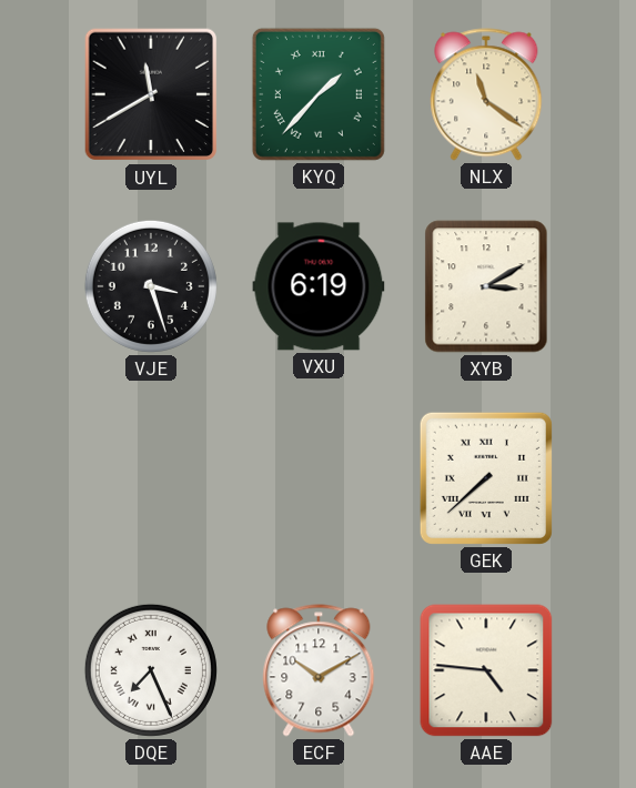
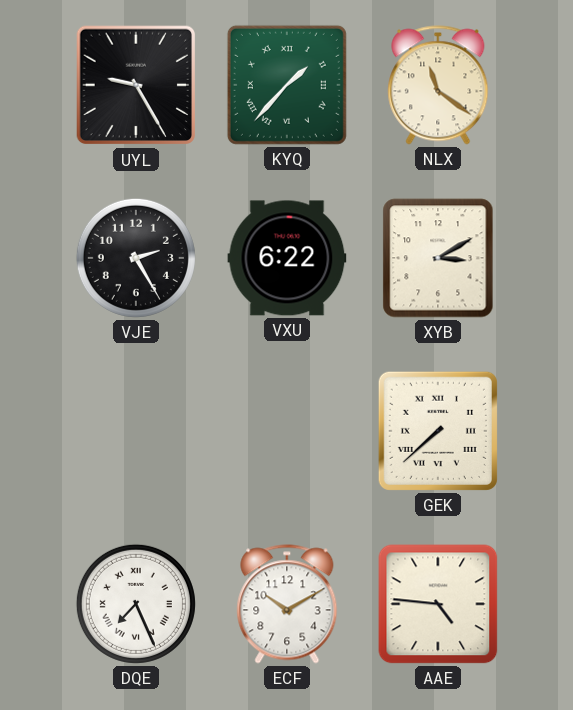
UYL: 11:40 -> 9:25
VJE: 3:27 -> 2:25
VXU: 6:19 -> 6:22
